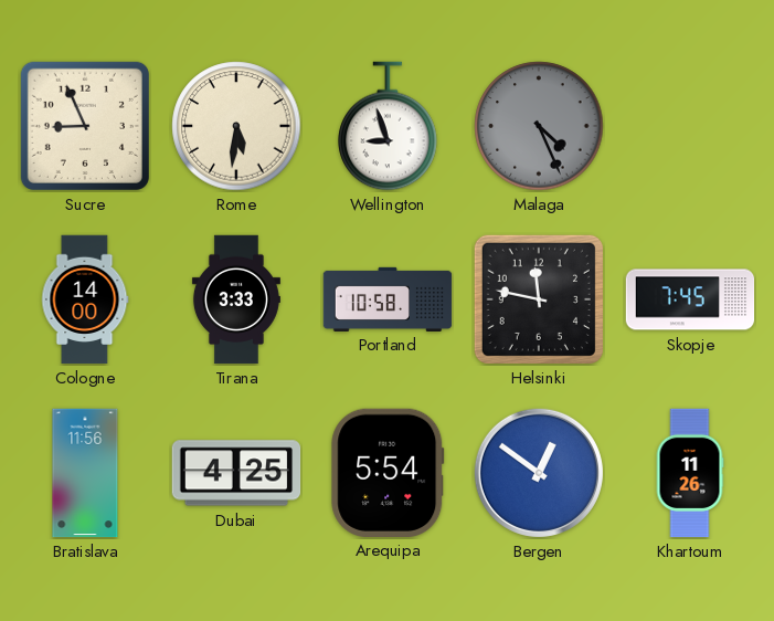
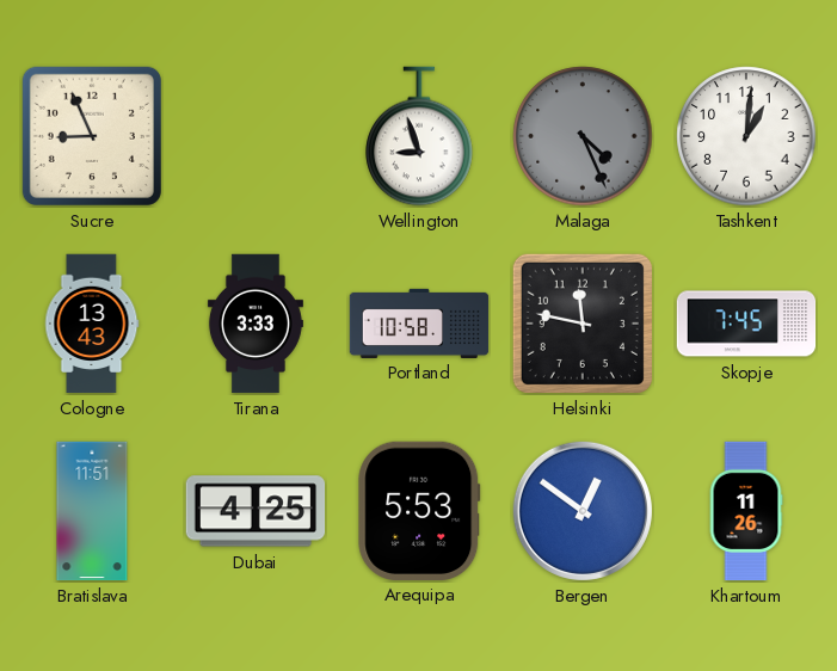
Rome: 5:31 -> none
Tashkent: none -> 1:01
Cologne: 14:00 -> 13:43
Bratislava: 11:56 -> 11:51
Arequipa: 5:54 -> 5:53
